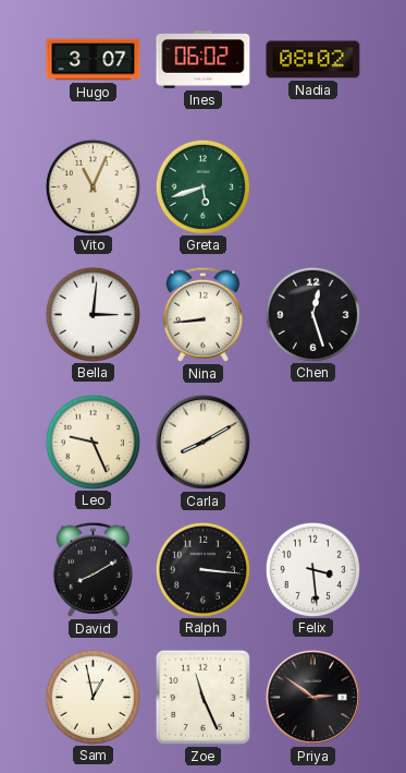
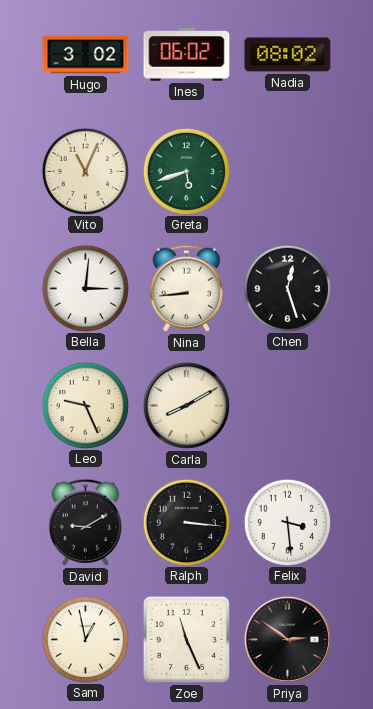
Hugo: 3:07 -> 3:02
David: 8:10 -> 9:10
